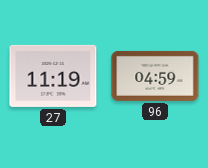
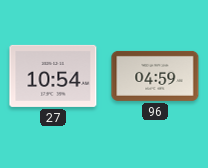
27: 11:19 -> 10:54
